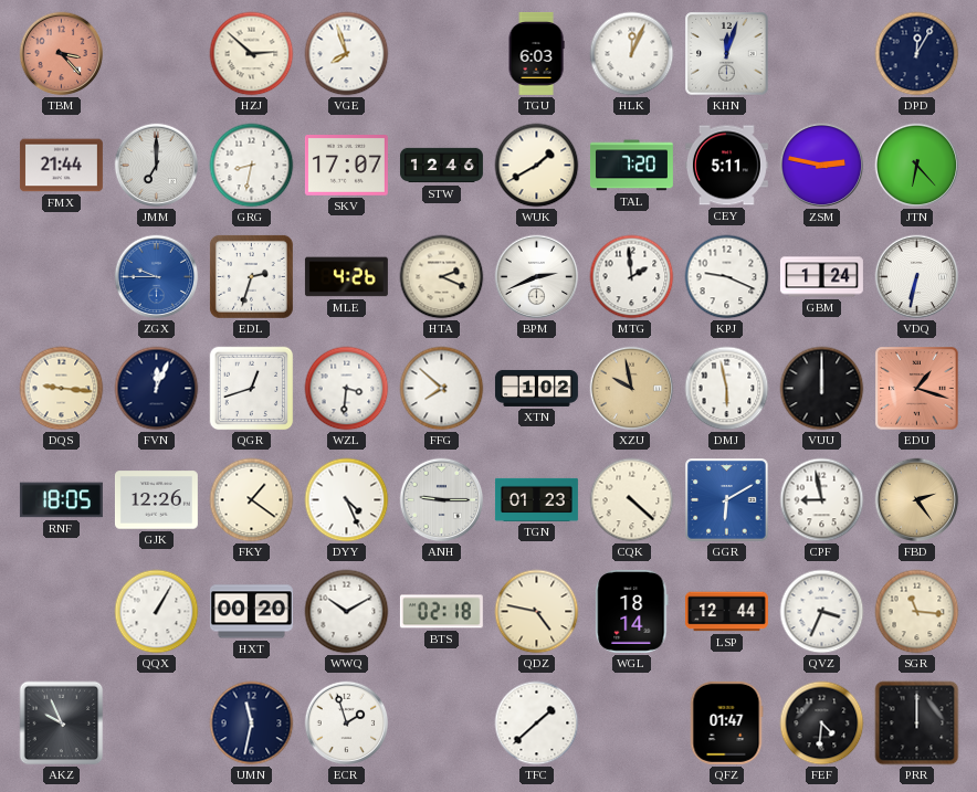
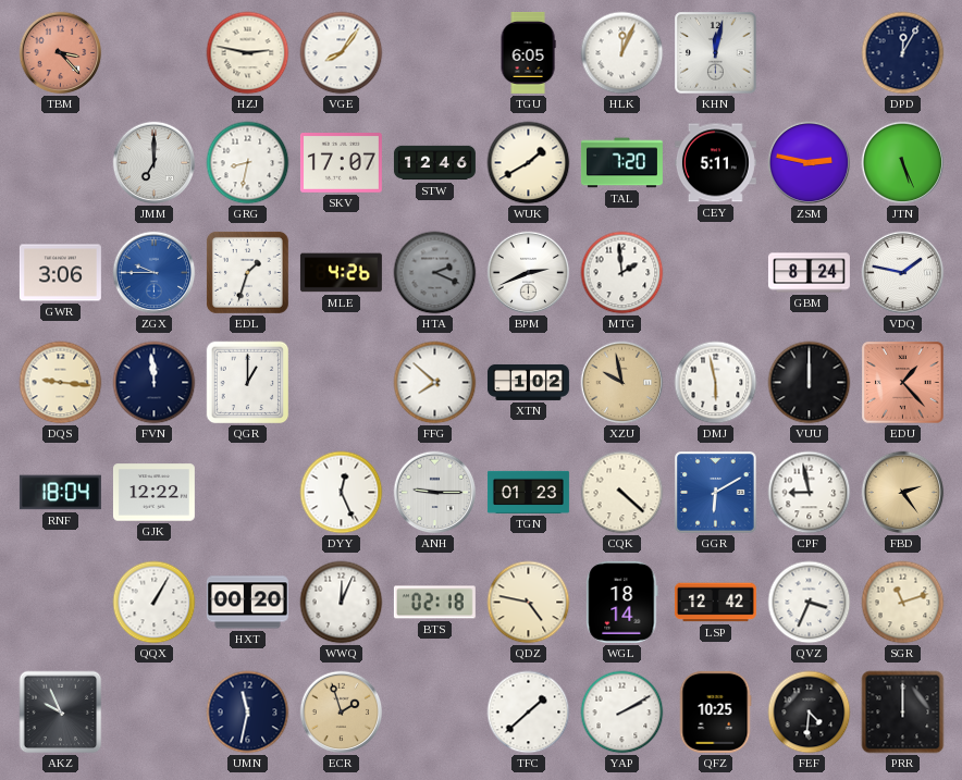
HZJ: 2:52 -> 2:47
VGE: 7:57 -> 8:06
TGU: 6:03 -> 6:05
KHN: 12:03 -> 12:02
FMX: 21:44 -> none
JTN: 6:23 -> 5:26
GWR: none -> 3:06
EDL: 2:33 -> 1:33
HTA dial: cream -> grey
KPJ: 9:19 -> none
GBM: 1:24 -> 8:24
VDQ: 6:32 -> 1:47
FVN: 12:04 -> 11:59
QGR: 12:42 -> 1:00
WZL: 3:31 -> none
EDU: 1:18 -> 1:23
RNF: 18:05 -> 18:04
GJK: 12:26 -> 12:22
FKY: 1:21 -> none
DYY: 4:26 -> 12:26
WWQ: 10:10 -> 12:04
LSP: 12:44 -> 12:42
SGR: 11:16 -> 11:12
ECR dial: white -> champagne
YAP: none -> 2:10
QFZ: 01:47 -> 10:25
